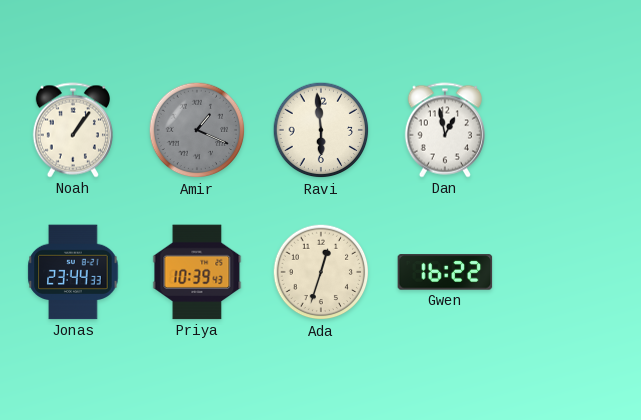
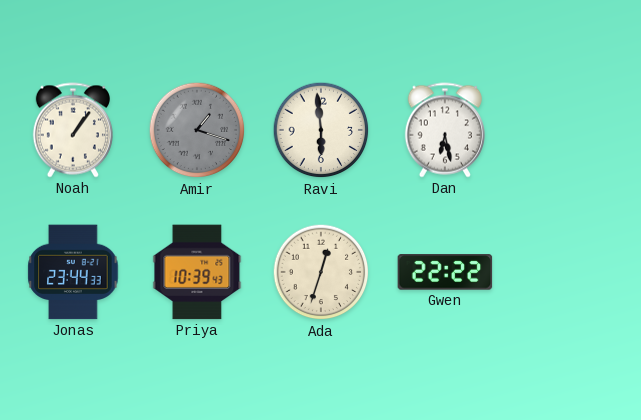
Amir: 1:19 -> 1:18
Dan: 12:58 -> 6:28
Gwen: 16:22 -> 22:22
